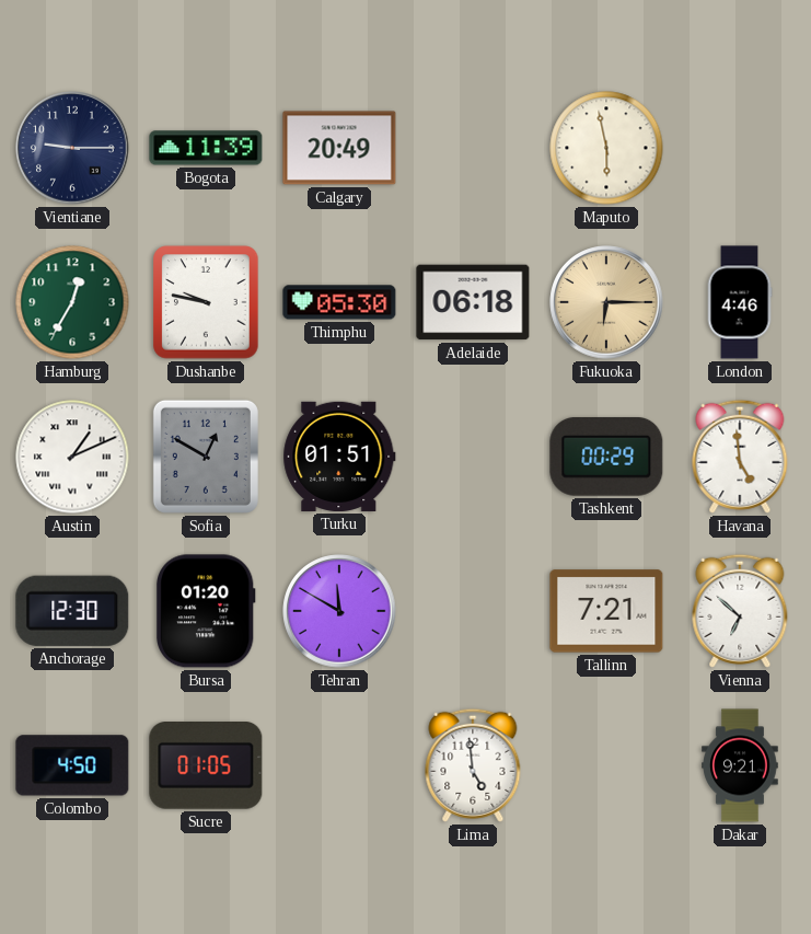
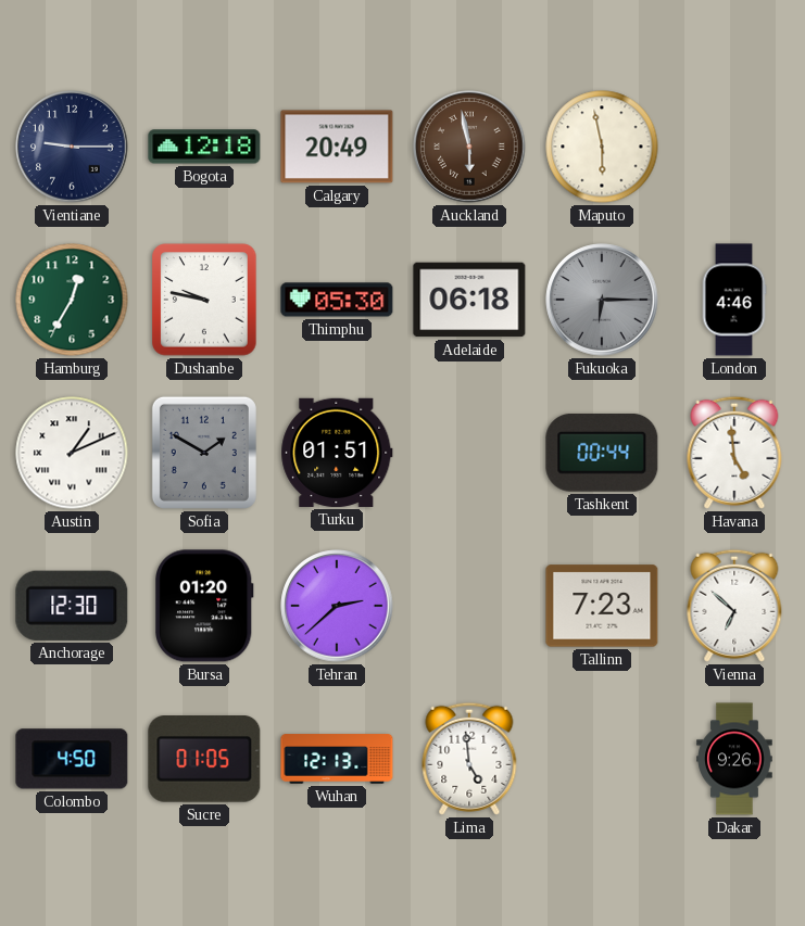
Bogota: 11:39 -> 12:18
Auckland: none -> 5:58
Fukuoka dial: champagne -> grey
Sofia: 12:50 -> 1:50
Tashkent: 00:29 -> 00:44
Tehran: 11:50 -> 2:38
Tallinn: 7:21 -> 7:23
Wuhan: none -> 12:13
Dakar: 9:21 -> 9:26
